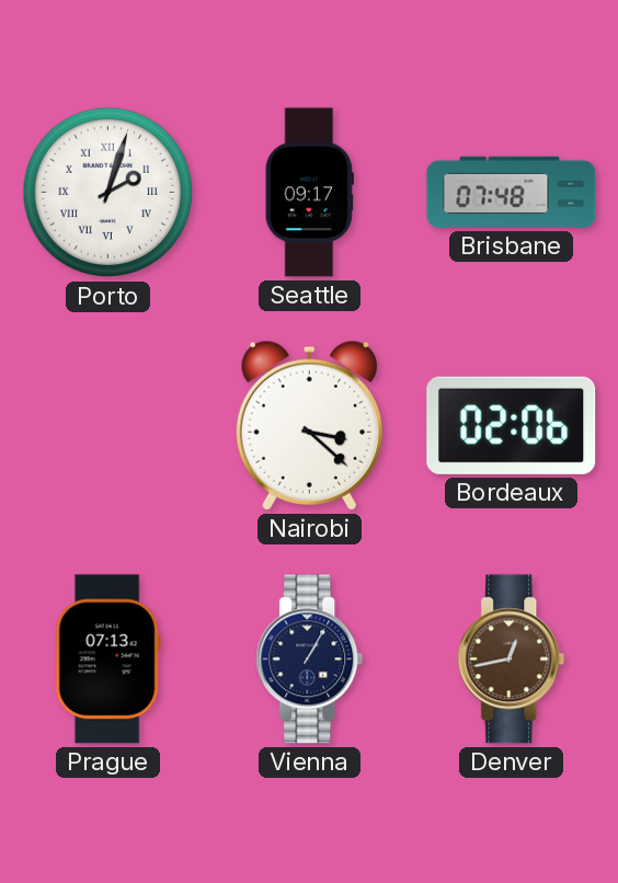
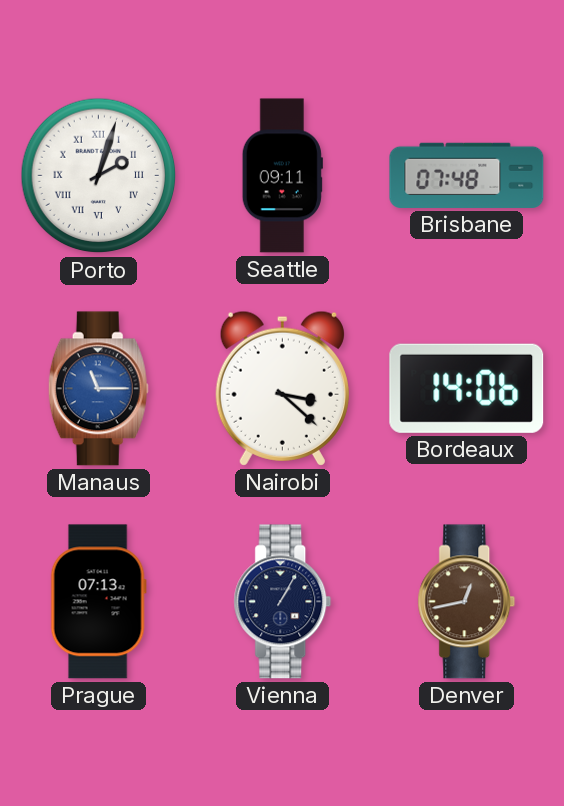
Seattle: 09:17 -> 09:11
Manaus: none -> 11:15
Bordeaux: 02:06 -> 14:06
